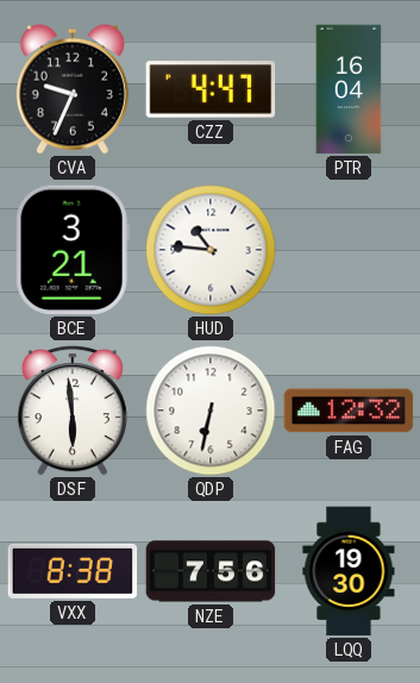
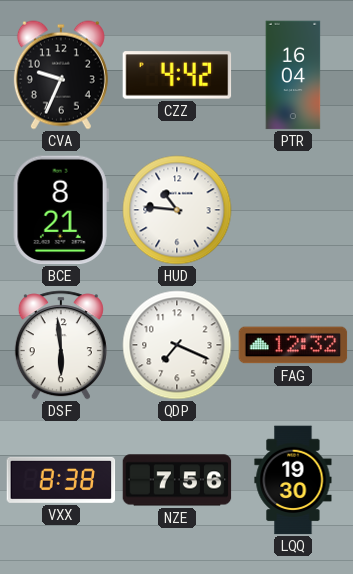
CZZ: 4:47 -> 4:42
BCE: 3:21 -> 8:21
QDP: 6:32 -> 7:19
